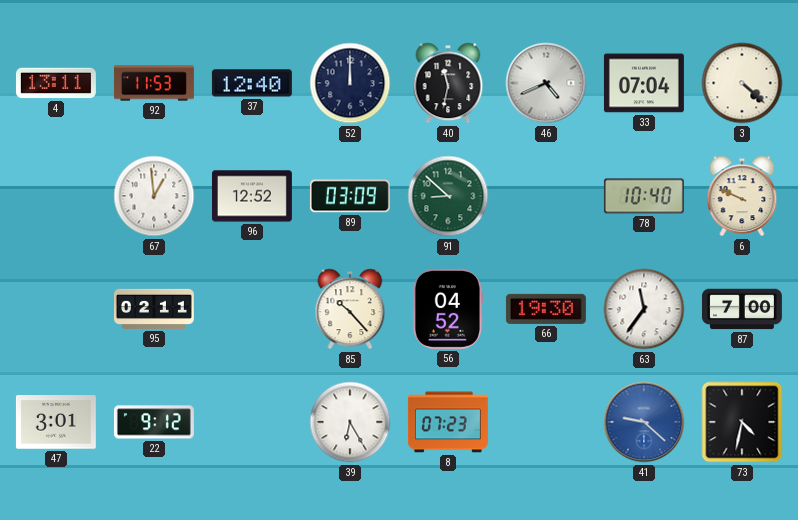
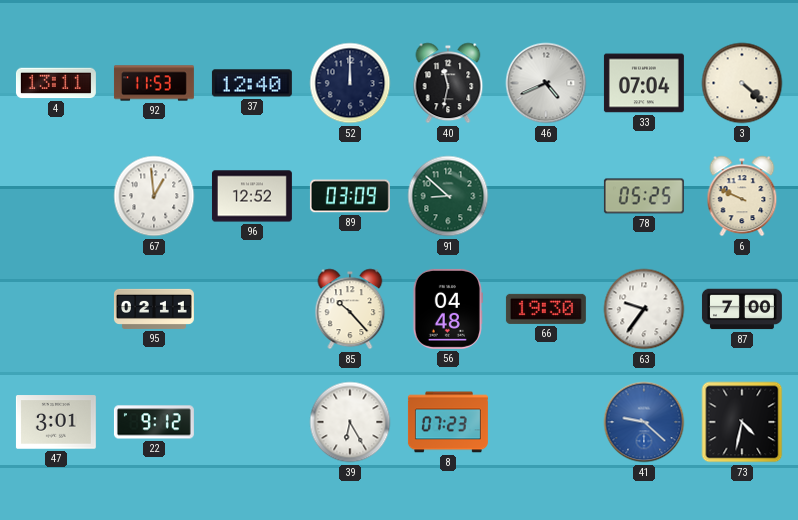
78: 10:40 -> 05:25
56: 04:52 -> 04:48
63: 11:36 -> 9:36
